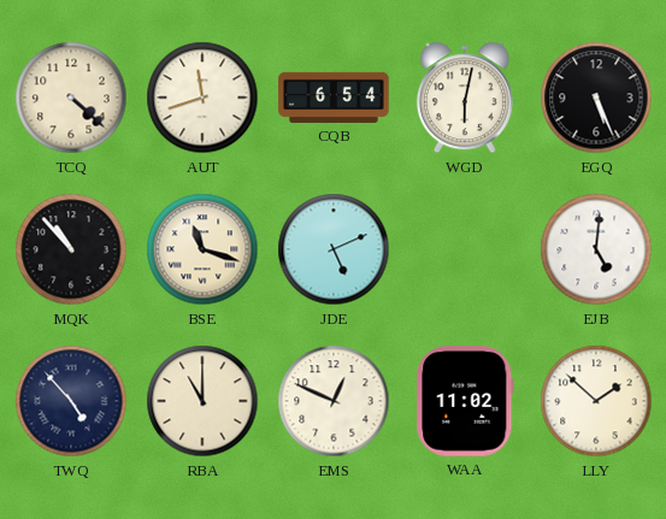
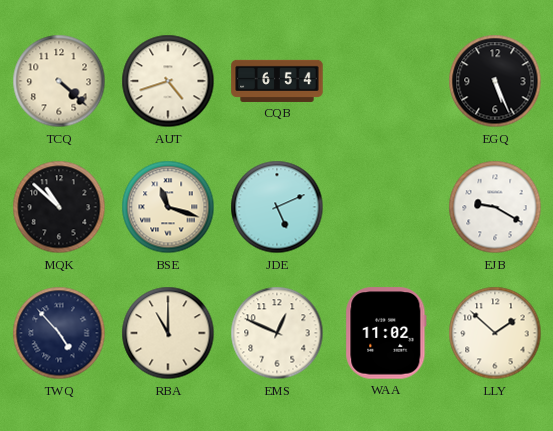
AUT: 11:42 -> 4:42
WGD: 6:02 -> none
MQK: 10:53 -> 10:52
EJB: 5:01 -> 9:20
